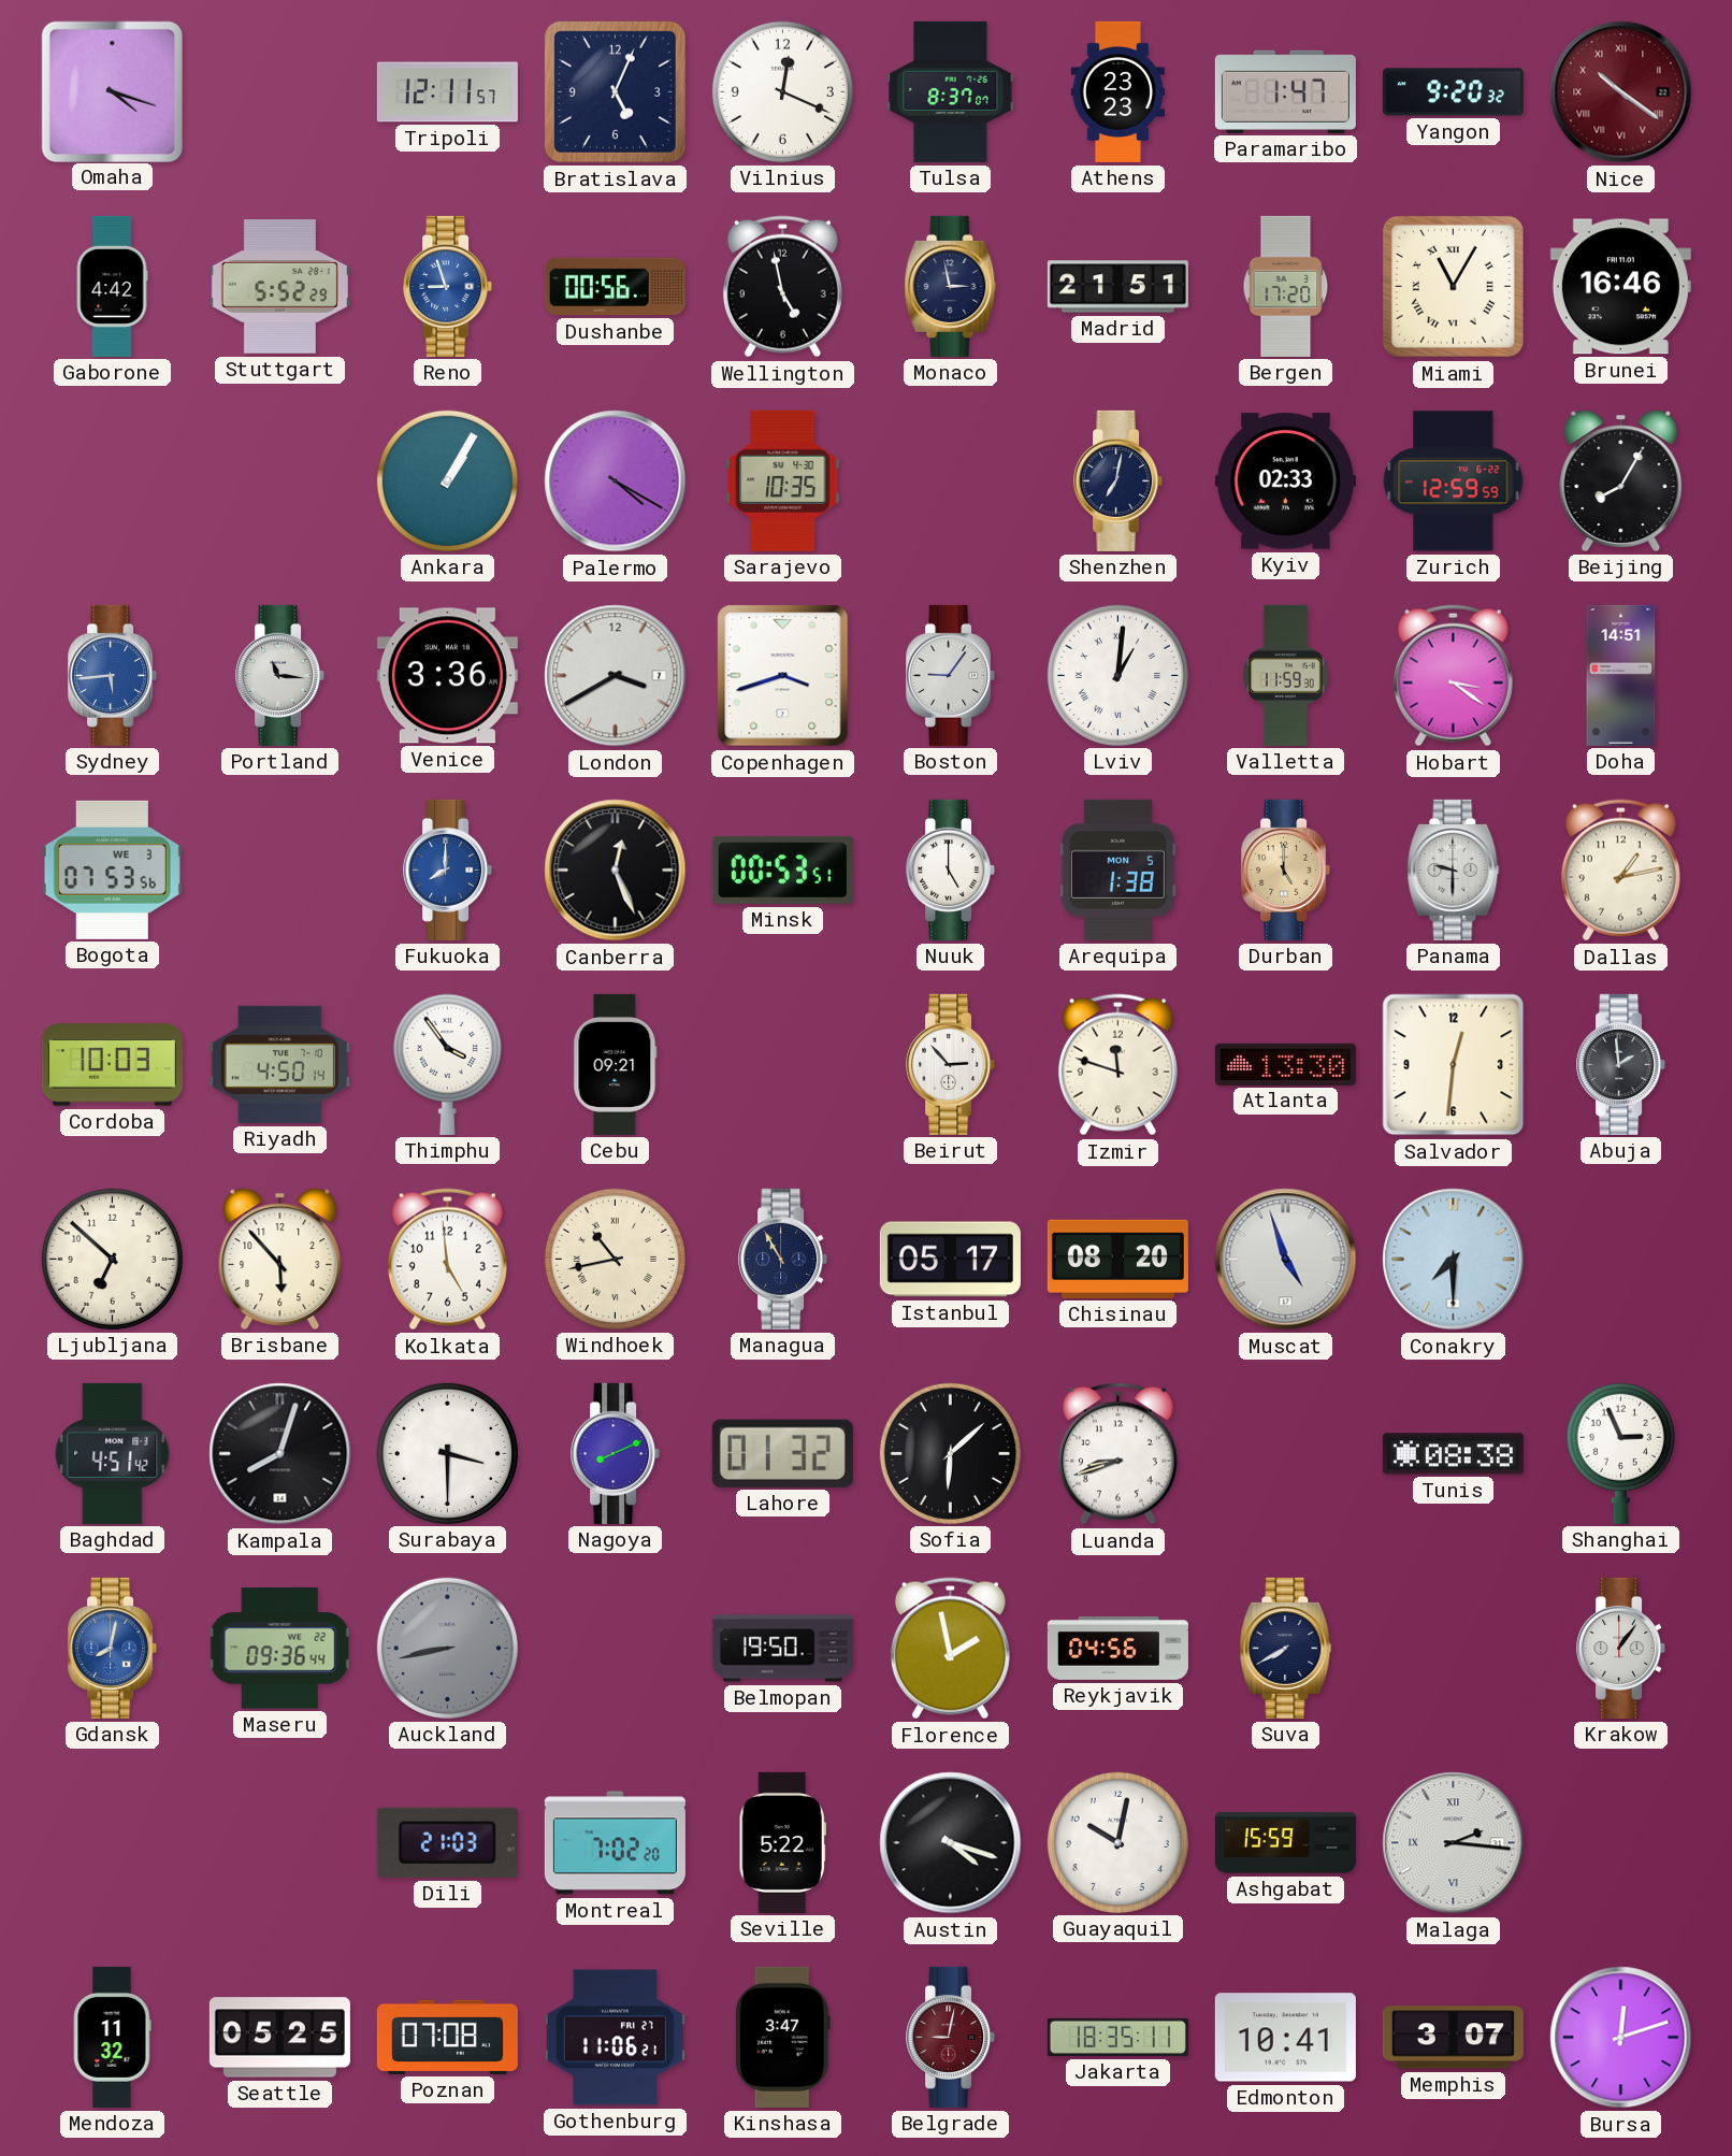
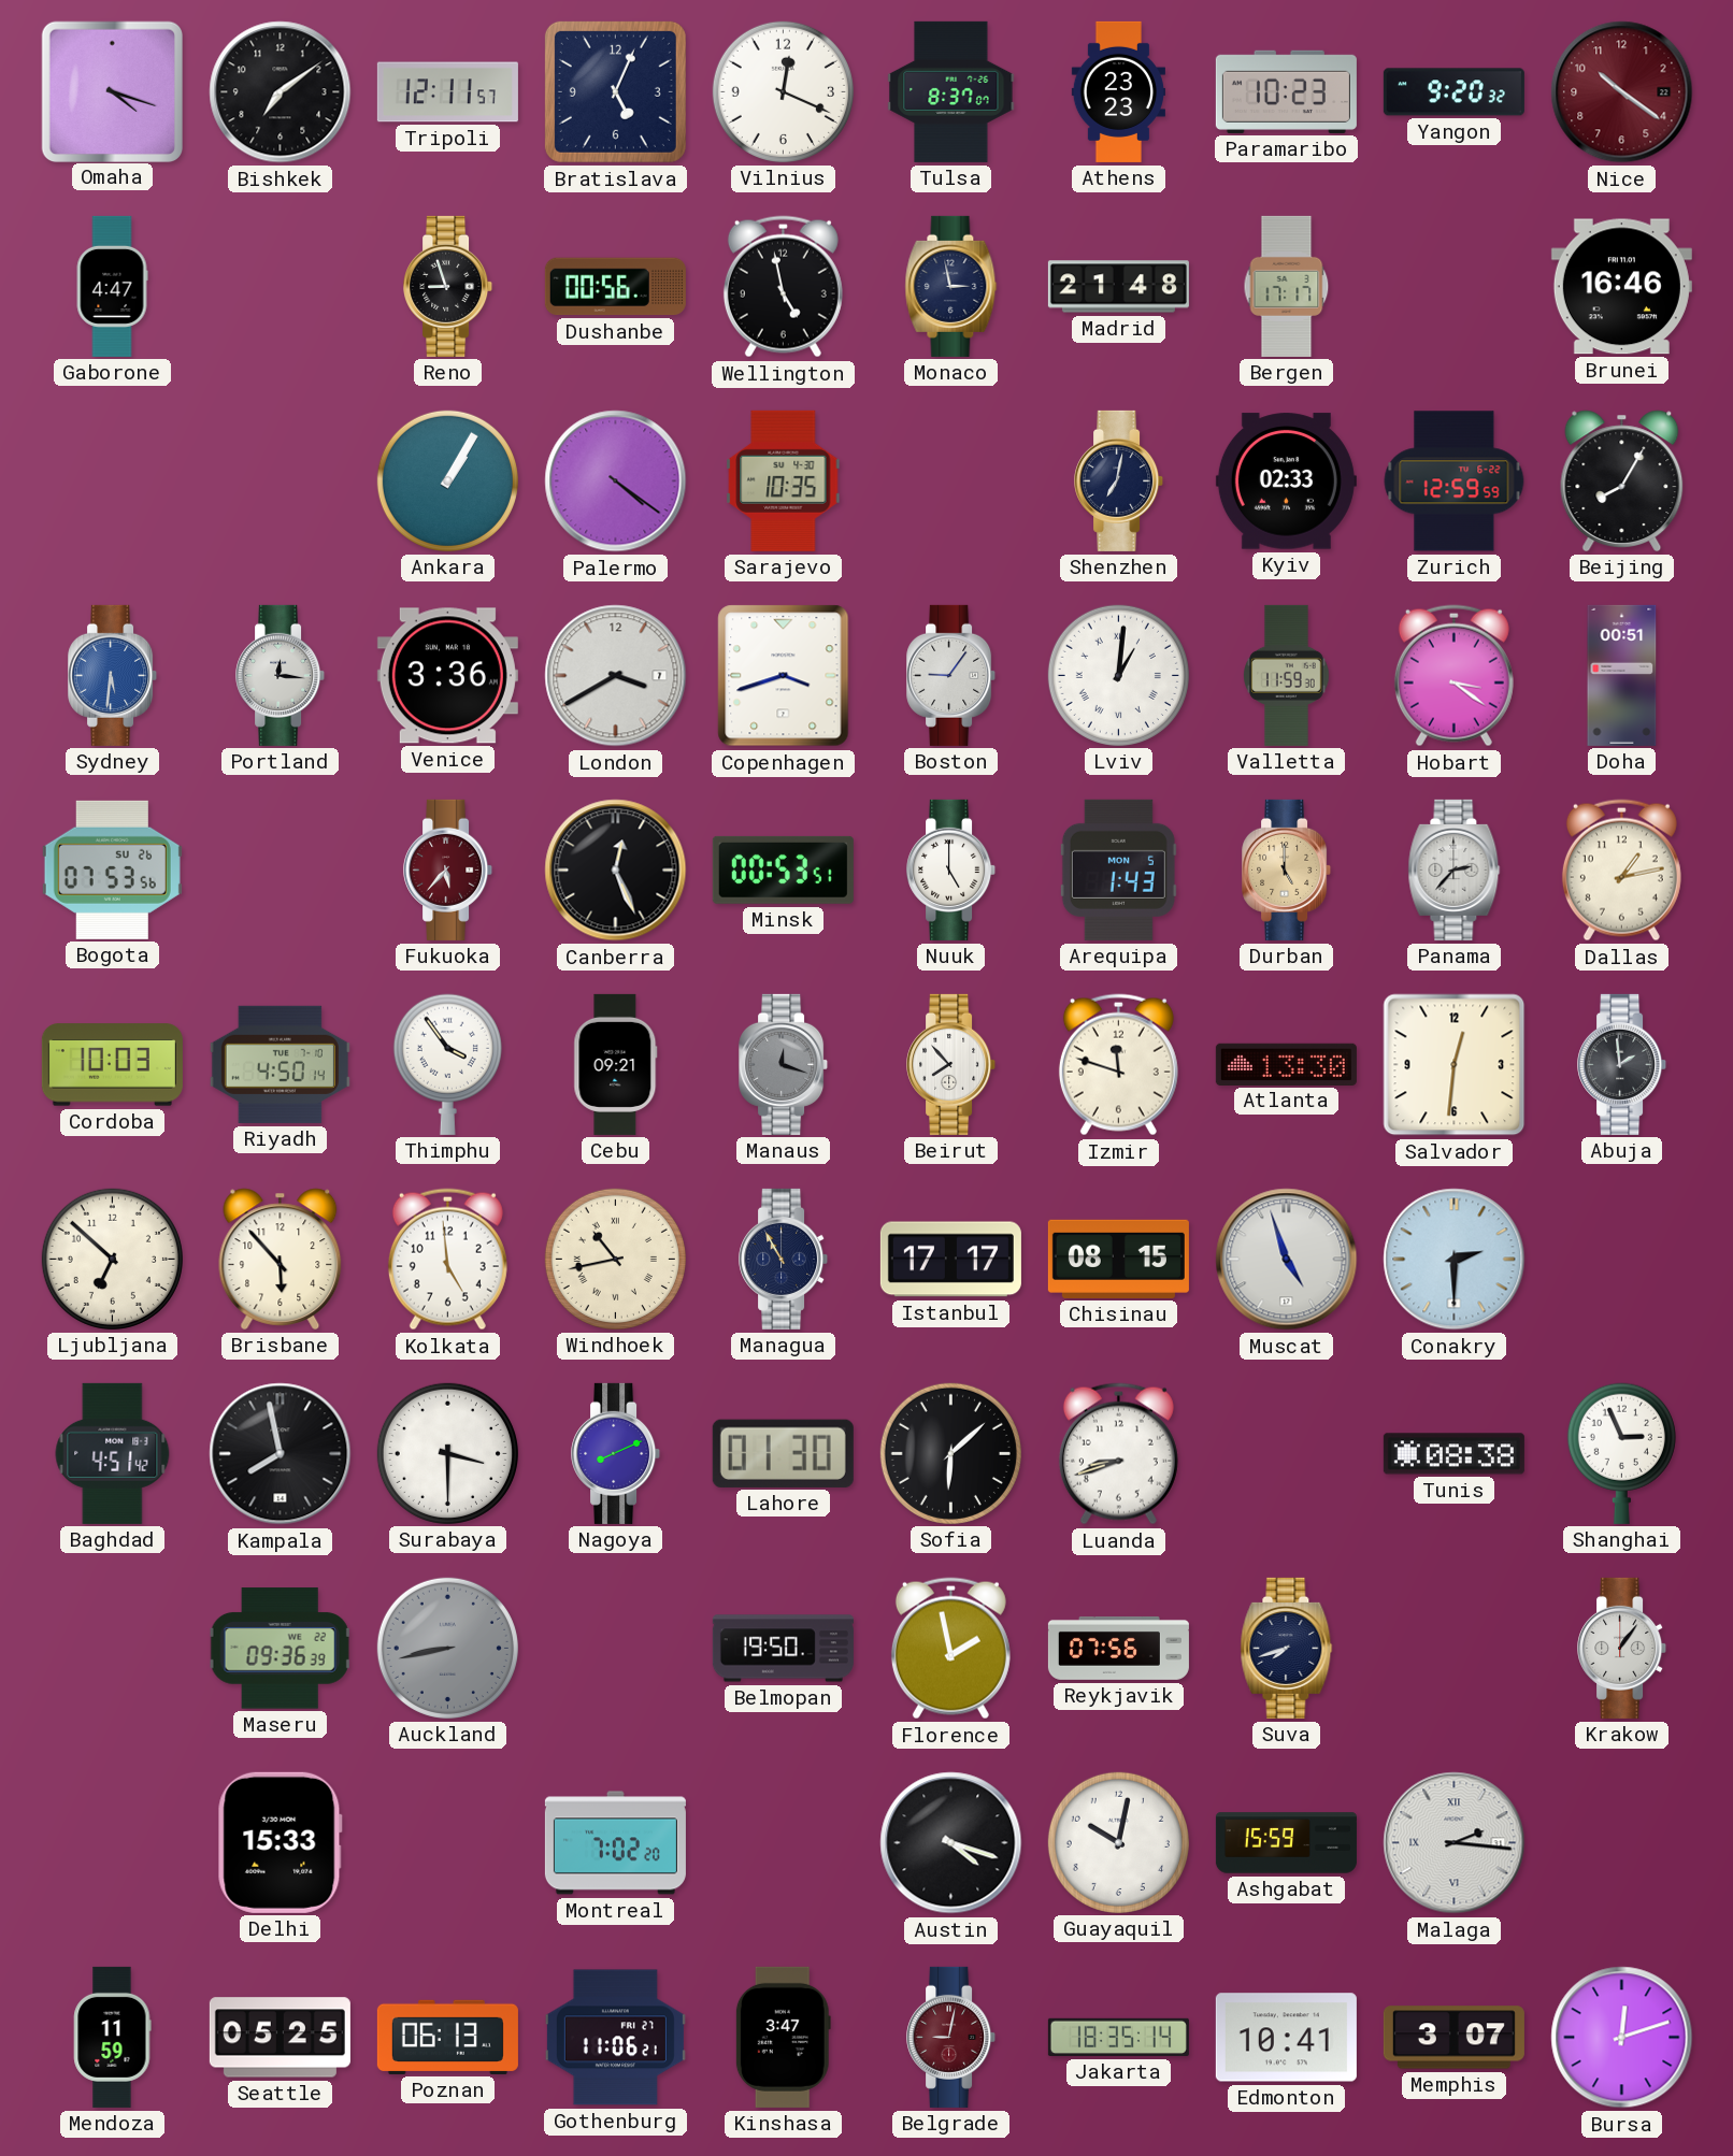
Bishkek: none -> 7:09
Paramaribo: 1:47 -> 10:23
Nice numerals: Roman -> Arabic
Gaborone: 4:42 -> 4:47
Stuttgart: 5:52 -> none
Reno dial: blue -> black
Madrid: 21:51 -> 21:48
Bergen: 17:20 -> 17:17
Miami: 11:05 -> none
Palermo: 4:20 -> 4:21
Sydney: 5:44 -> 5:31
Portland: 11:16 -> 12:16
Doha: 14:51 -> 00:51
Bogota date: WE 3 -> SU 26
Fukuoka: 8:00 -> 5:37
Fukuoka dial: blue -> burgundy
Arequipa: 1:38 -> 1:43
Panama: 9:30 -> 2:37
Manaus: none -> 12:18
Beirut: 2:53 -> 7:53
Istanbul: 05:17 -> 17:17
Chisinau: 08:20 -> 08:15
Conakry: 7:30 -> 2:30
Kampala: 8:03 -> 7:58
Lahore: 01:32 -> 01:30
Gdansk: 8:02 -> none
Maseru: 09:36:44 -> 09:36:39
Reykjavik: 04:56 -> 07:56
Suva: 7:40 -> 7:42
Delhi: none -> 15:33
Dili: 21:03 -> none
Seville: 5:22 -> none
Mendoza: 11:32 -> 11:59
Poznan: 07:08 -> 06:13
Jakarta: 18:35:11 -> 18:35:14
